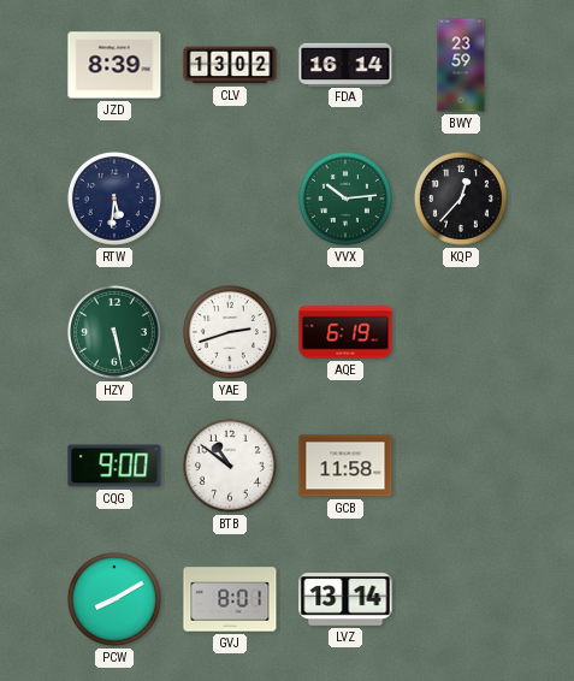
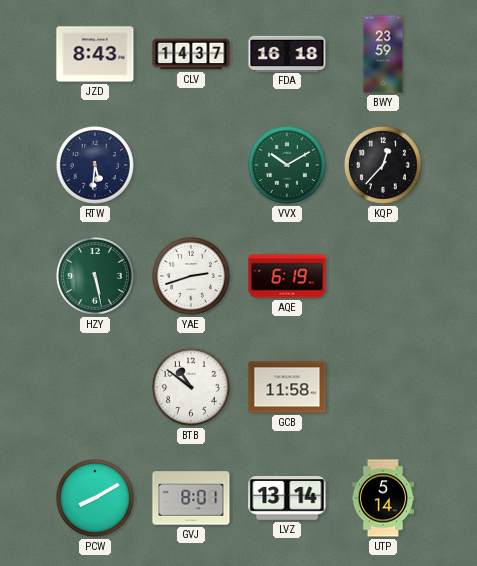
JZD: 8:39 -> 8:43
CLV: 13:02 -> 14:37
FDA: 16:14 -> 16:18
VVX: 10:14 -> 10:10
CQG: 9:00 -> none
UTP: none -> 5:14
